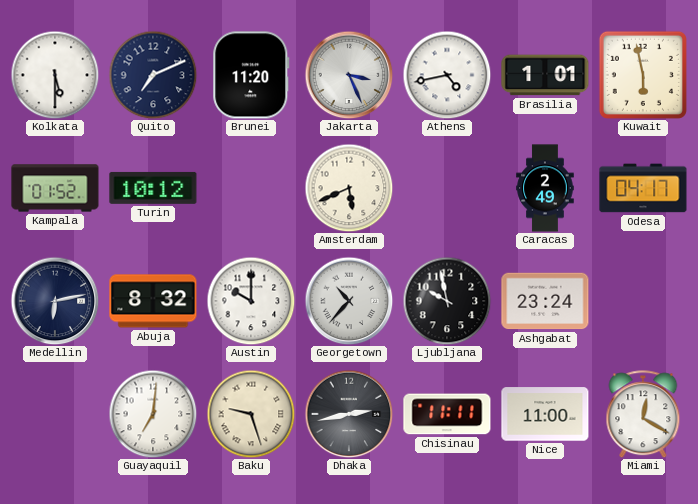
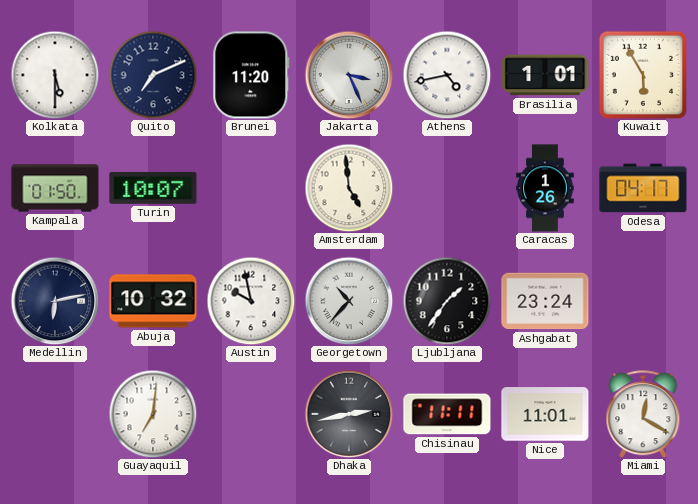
Kuwait: 5:58 -> 5:55
Kampala: 01:52 -> 01:50
Turin: 10:12 -> 10:07
Amsterdam: 5:41 -> 4:59
Caracas: 2:49 -> 1:26
Abuja: 8:32 -> 10:32
Austin: 10:00 -> 9:58
Ljubljana: 9:58 -> 1:36
Baku: 9:27 -> none
Nice: 11:00 -> 11:01
